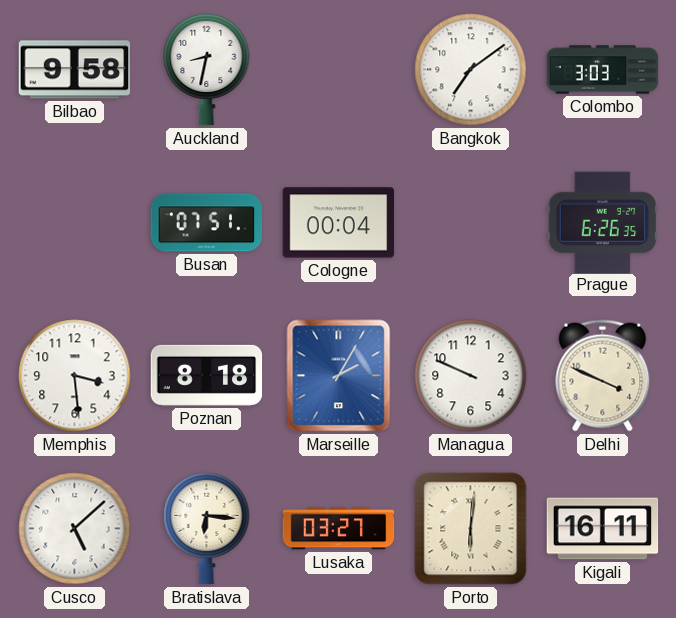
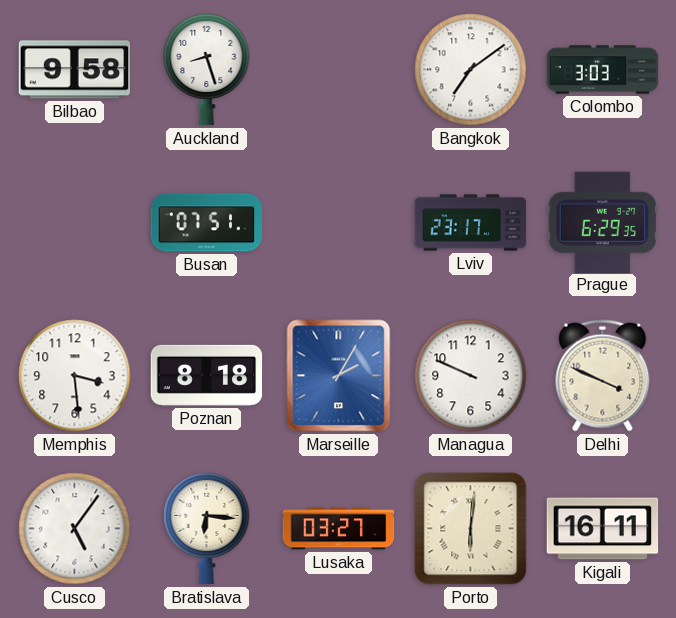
Auckland: 8:32 -> 8:27
Cologne: 00:04 -> none
Lviv: none -> 23:17
Prague: 6:26 -> 6:29
Cusco: 5:08 -> 5:06
